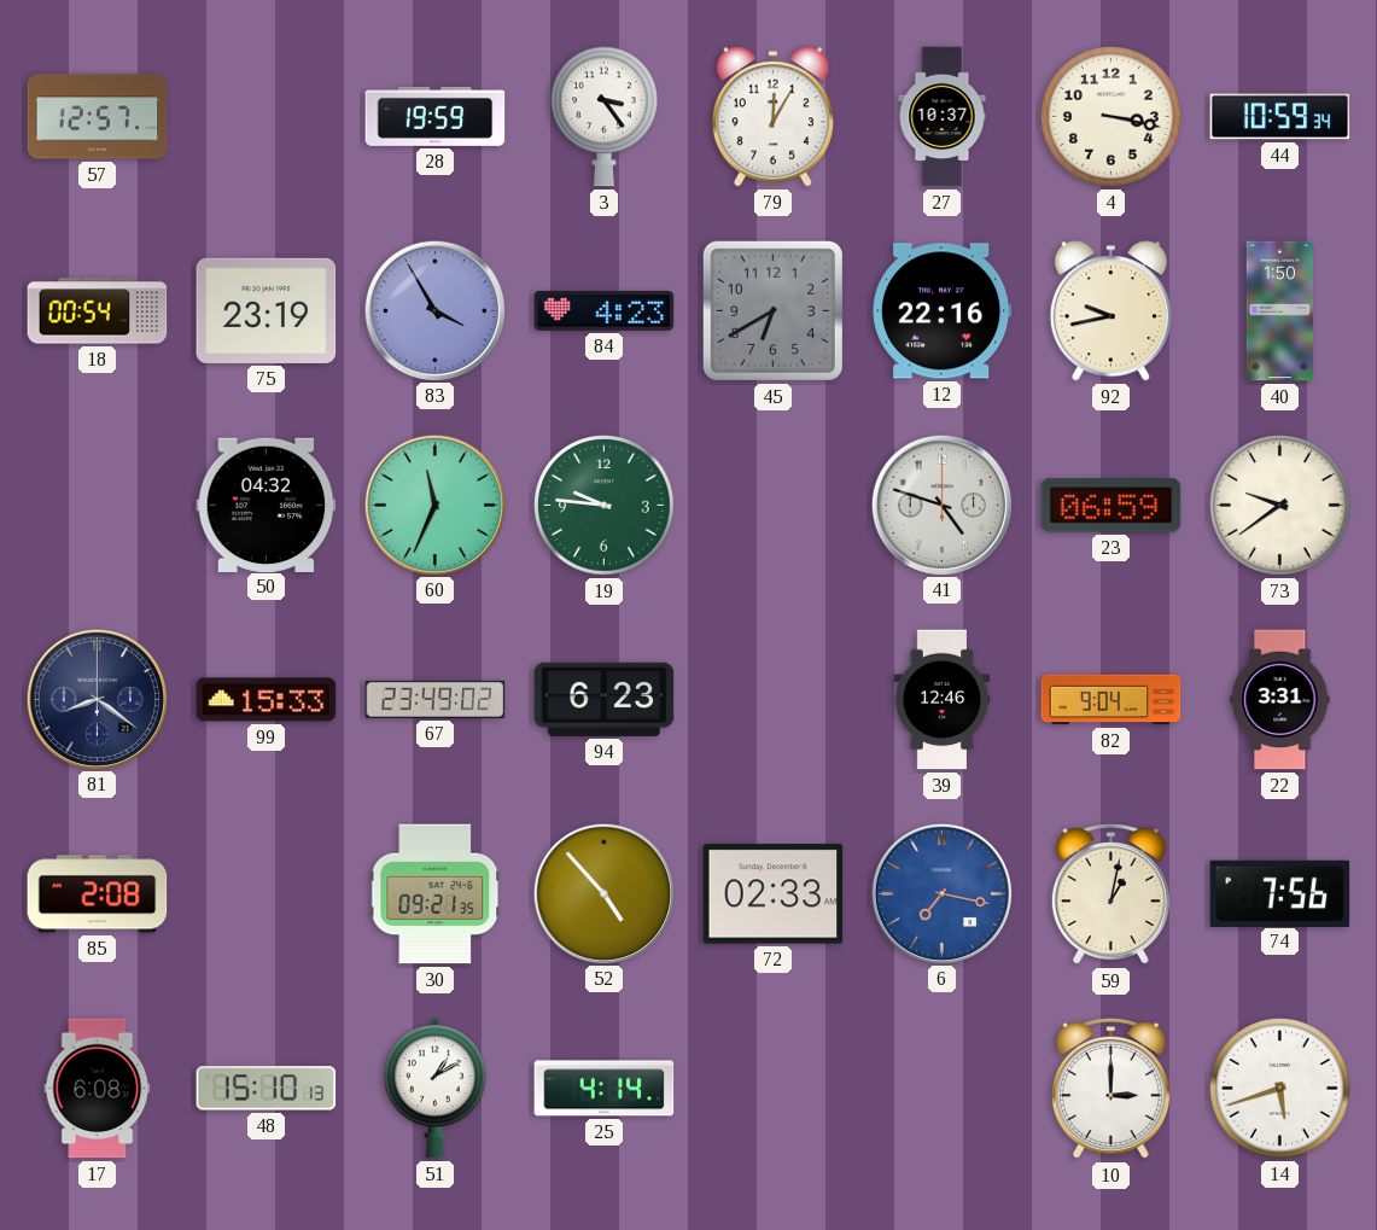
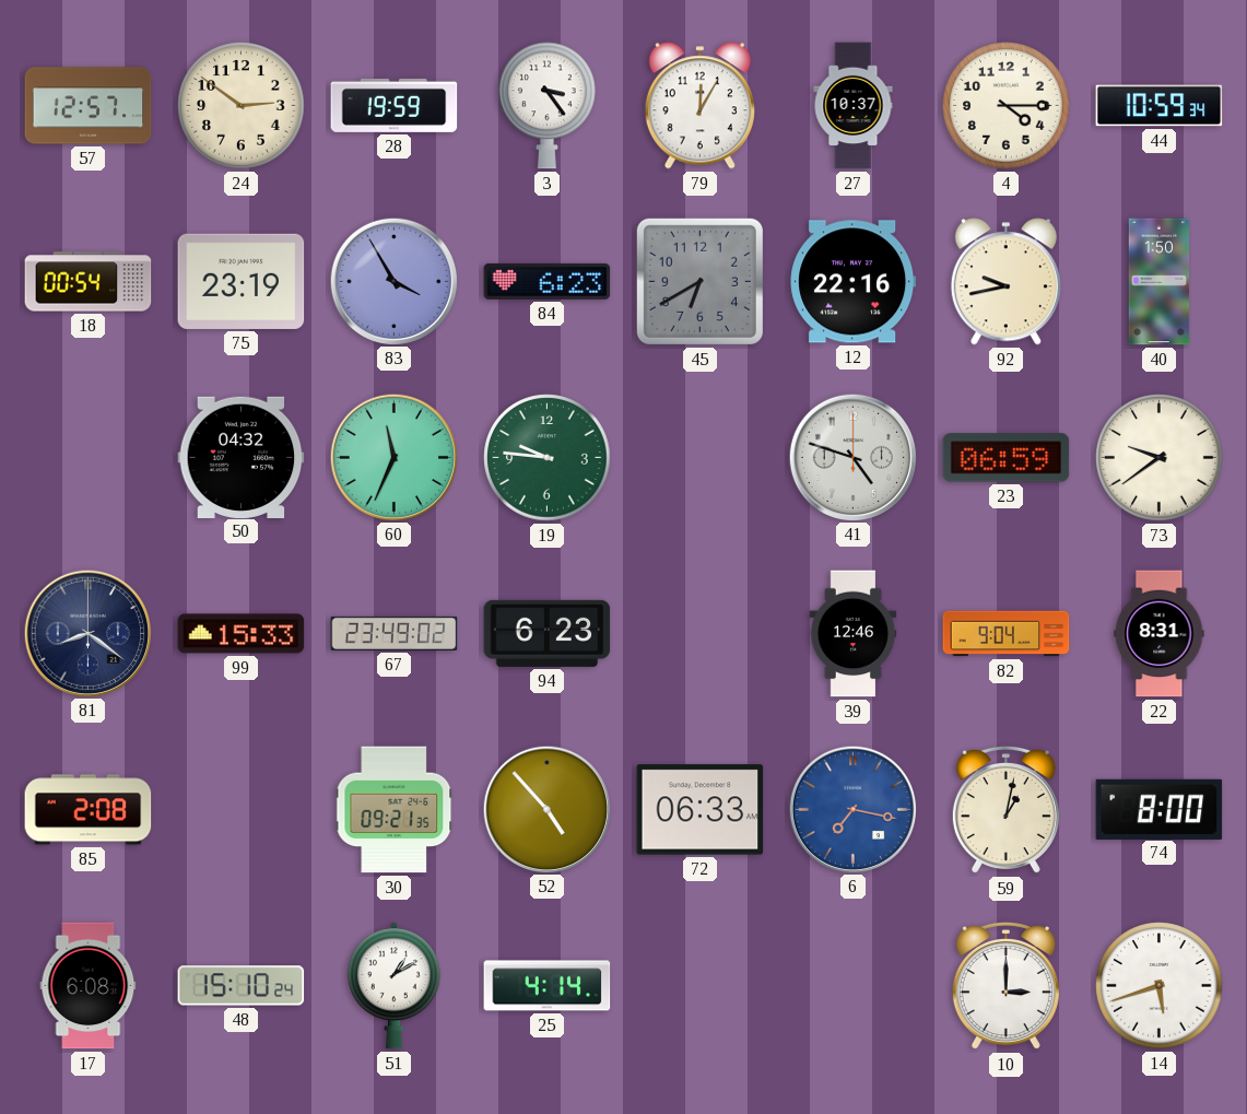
24: none -> 2:51
4: 3:17 -> 4:15
84: 4:23 -> 6:23
22: 3:31 -> 8:31
72: 02:33 -> 06:33
74: 7:56 -> 8:00
48: 15:10:13 -> 15:10:24
